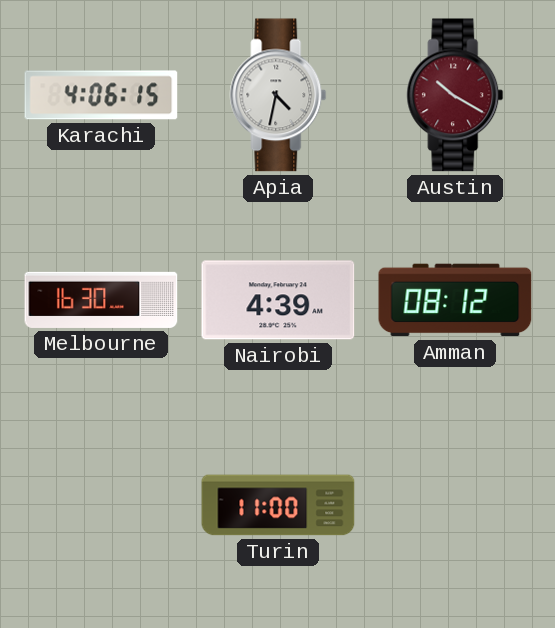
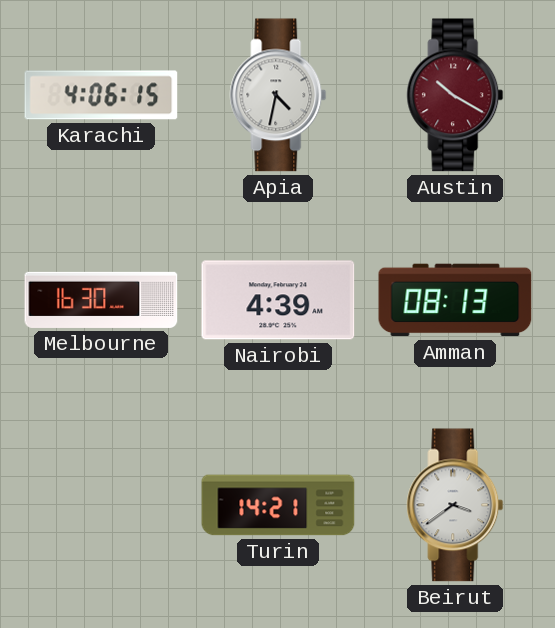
Amman: 08:12 -> 08:13
Turin: 11:00 -> 14:21
Beirut: none -> 3:39
